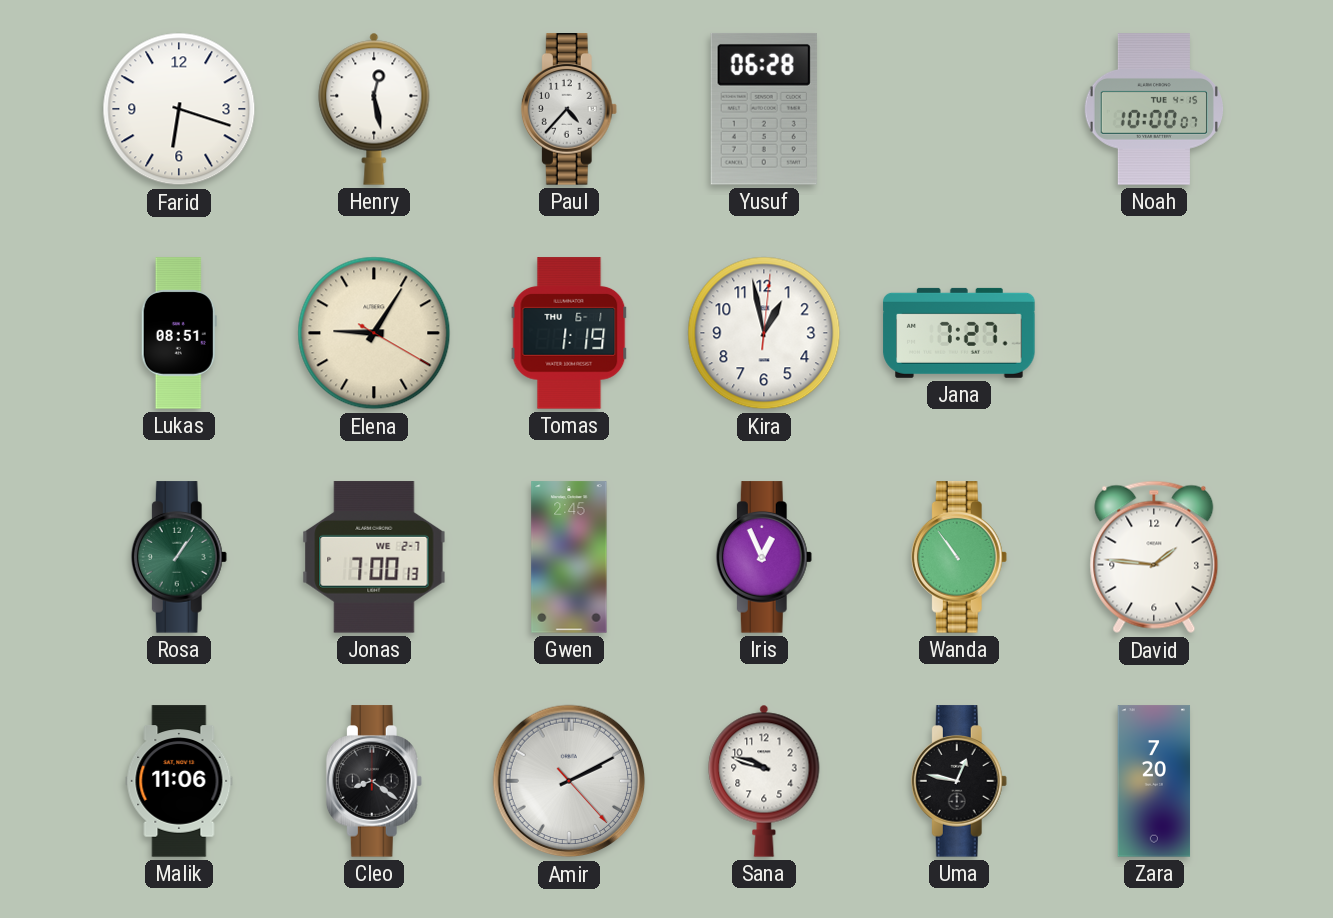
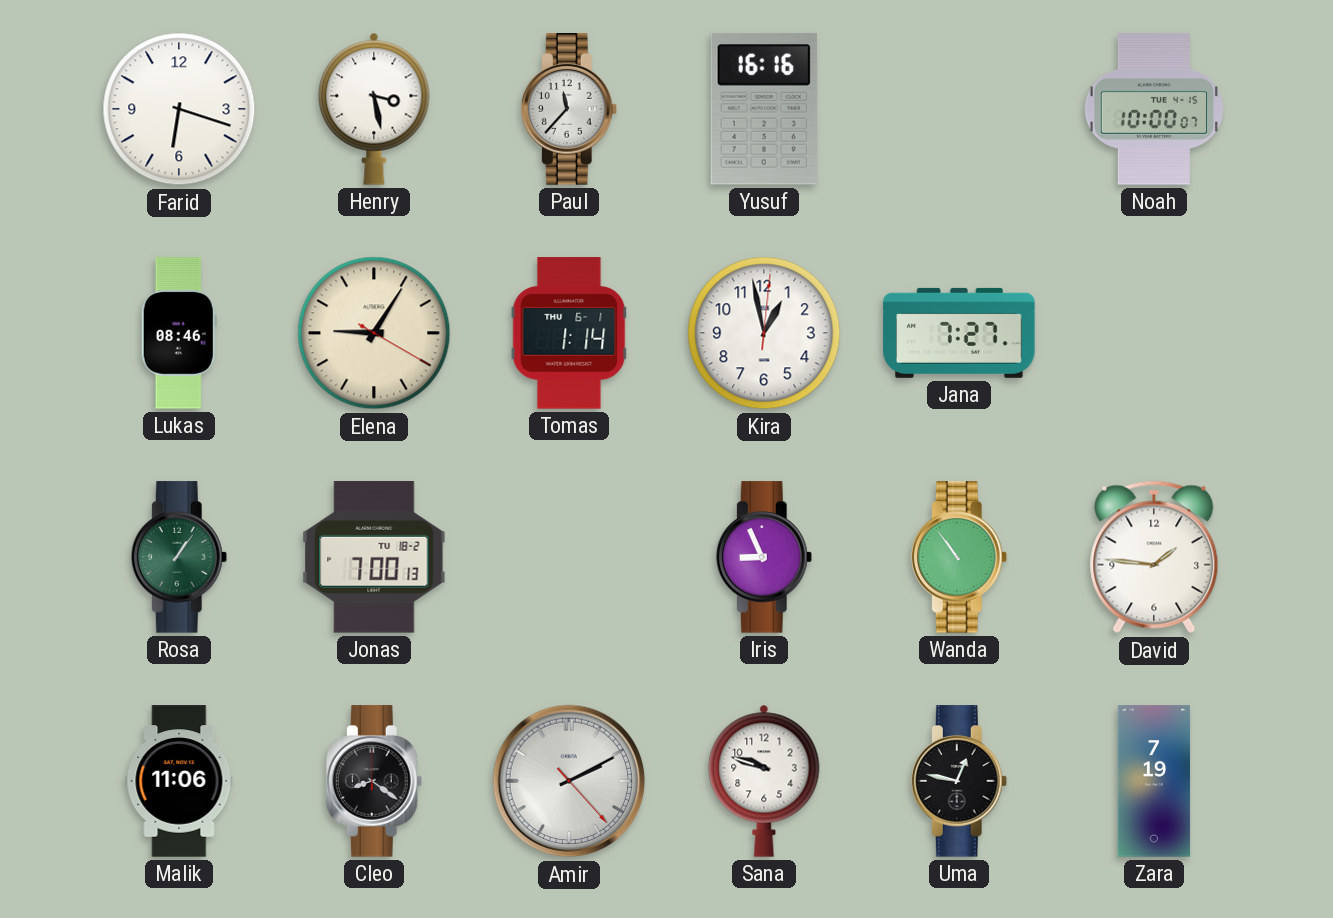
Henry: 12:28 -> 3:28
Paul: 4:37 -> 11:37
Yusuf: 06:28 -> 16:16
Lukas: 08:51 -> 08:46
Tomas: 1:19 -> 1:14
Jonas date: WE 2-7 -> TU 18-2
Gwen: 2:45 -> none
Iris: 12:56 -> 8:56
Zara: 7:20 -> 7:19
